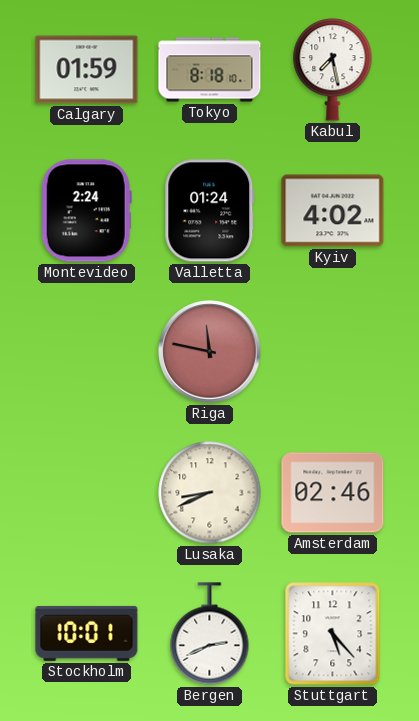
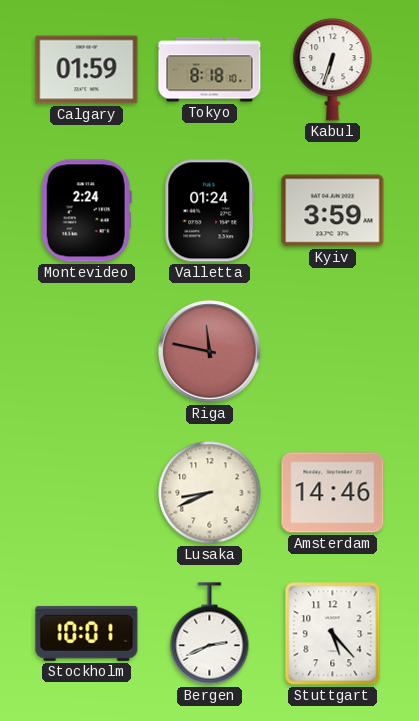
Kabul: 7:28 -> 6:33
Kyiv: 4:02 -> 3:59
Amsterdam: 02:46 -> 14:46
